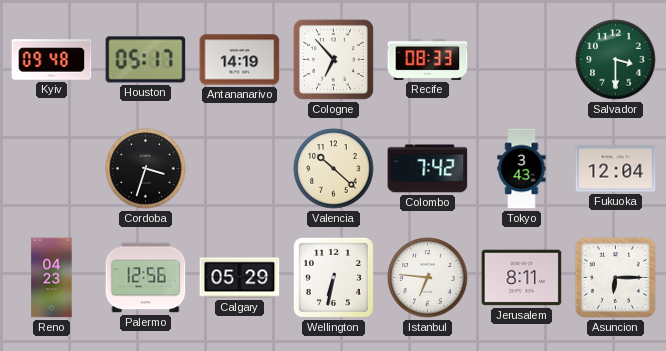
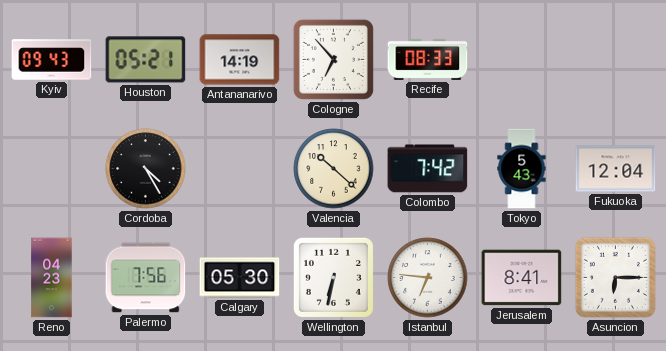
Kyiv: 09:48 -> 09:43
Houston: 05:17 -> 05:21
Salvador: 3:30 -> none
Cordoba: 3:33 -> 4:25
Tokyo: 3:43 -> 5:43
Palermo: 12:56 -> 7:56
Calgary: 05:29 -> 05:30
Jerusalem: 8:11 -> 8:41
